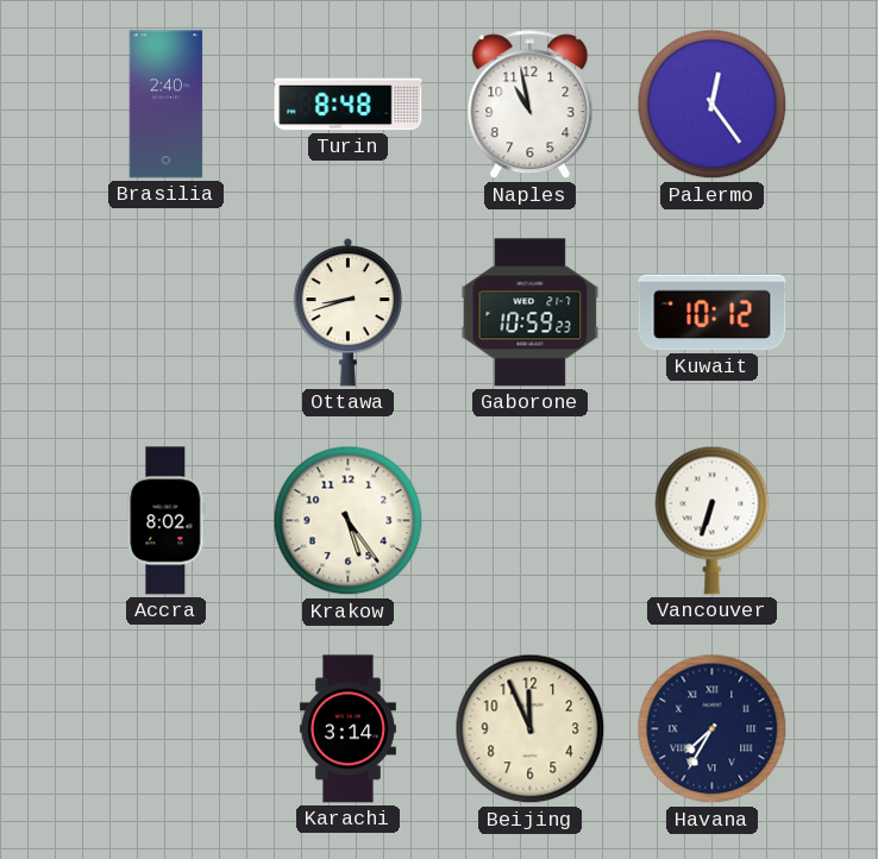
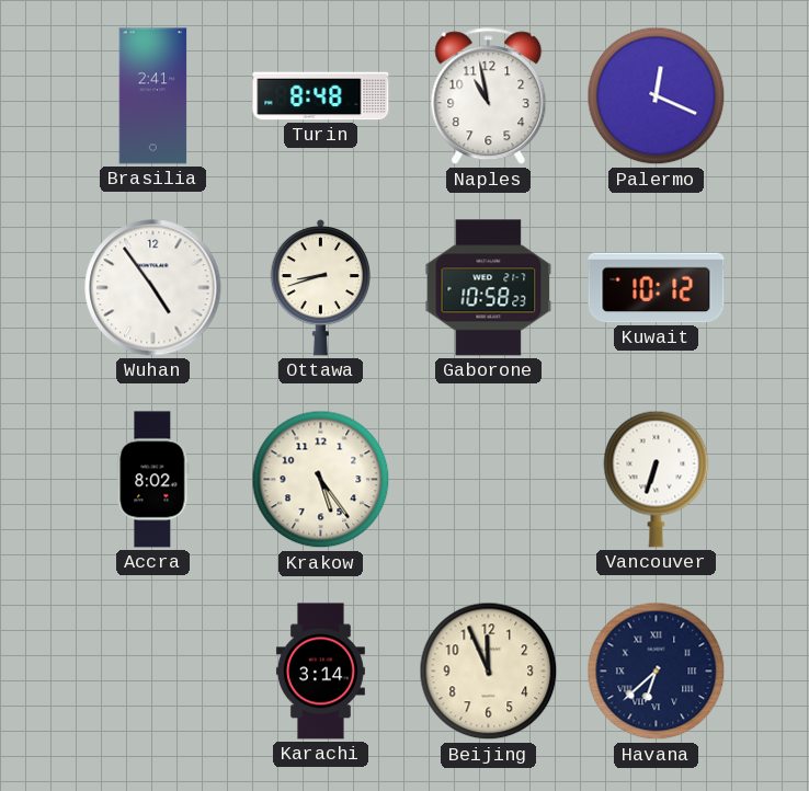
Brasilia: 2:40 -> 2:41
Palermo: 12:24 -> 12:19
Wuhan: none -> 4:54
Gaborone: 10:59 -> 10:58
Havana: 7:35 -> 6:38
